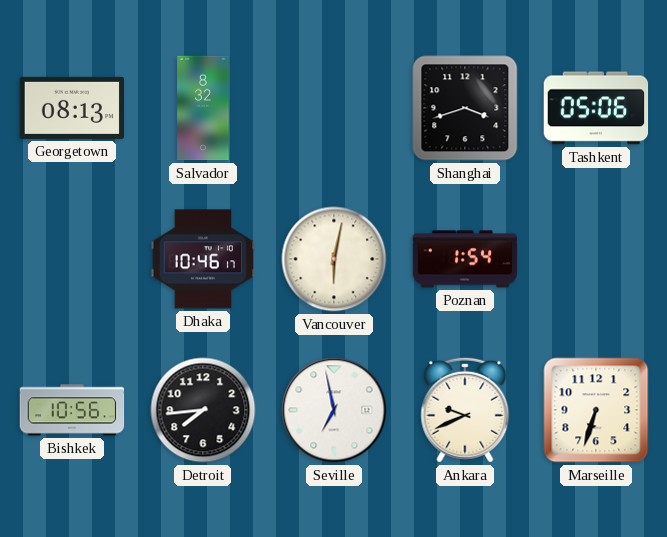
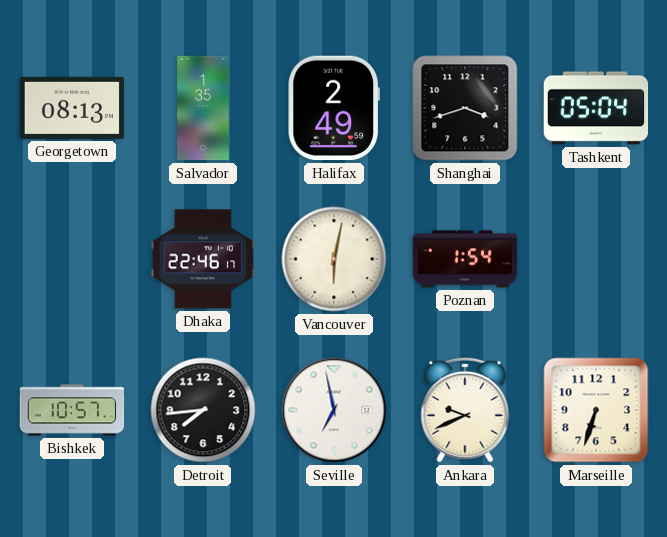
Salvador: 8:32 -> 1:35
Halifax: none -> 2:49
Tashkent: 05:06 -> 05:04
Dhaka: 10:46 -> 22:46
Bishkek: 10:56 -> 10:57
